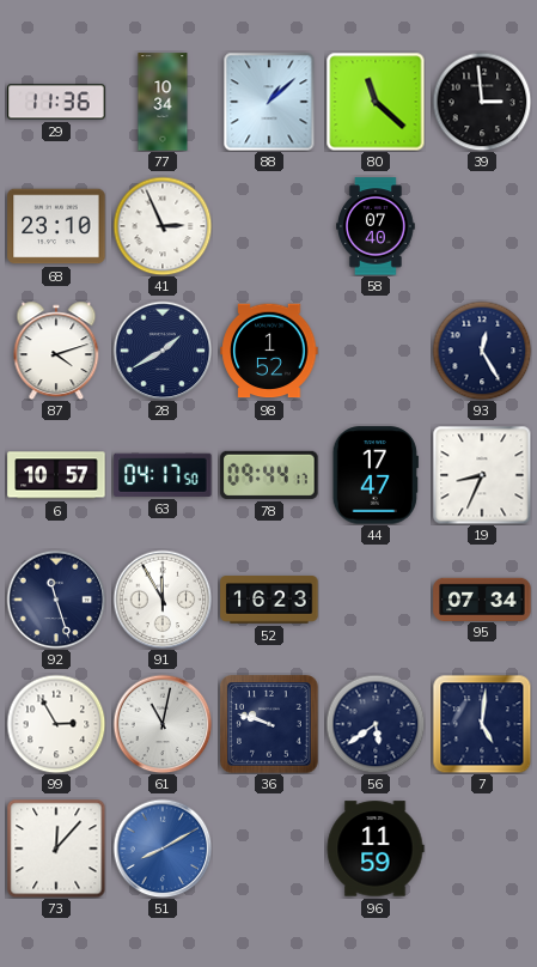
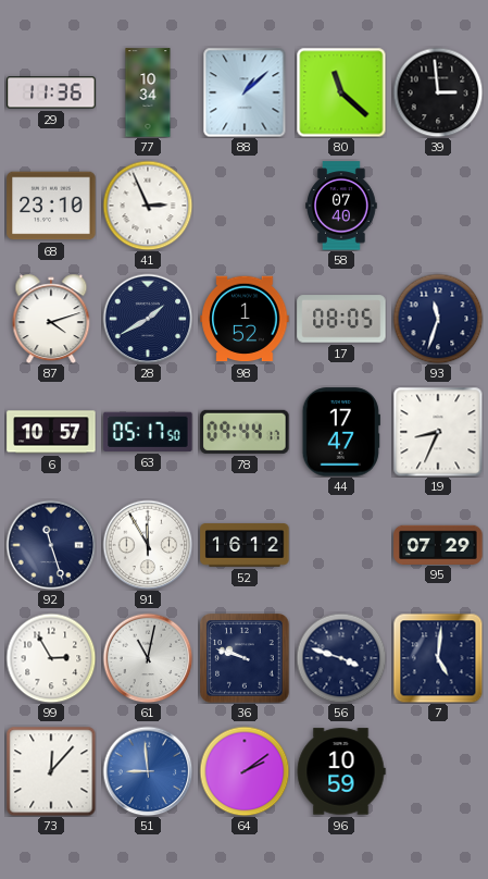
17: none -> 08:05
93: 12:25 -> 11:33
63: 04:17 -> 05:17
52: 16:23 -> 16:12
95: 07:34 -> 07:29
56: 5:39 -> 3:48
51: 8:10 -> 8:59
64: none -> 2:09
96: 11:59 -> 10:59
